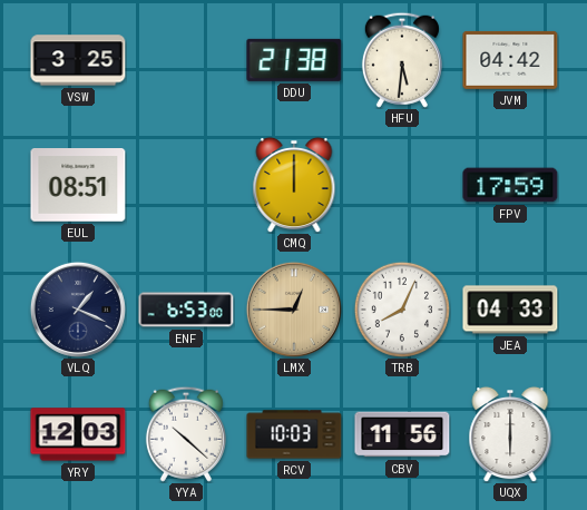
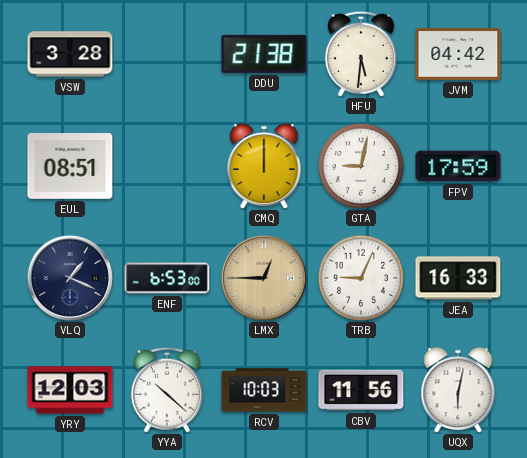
VSW: 3:25 -> 3:28
GTA: none -> 9:02
TRB: 8:04 -> 9:04
JEA: 04:33 -> 16:33
UQX: 6:00 -> 6:02
